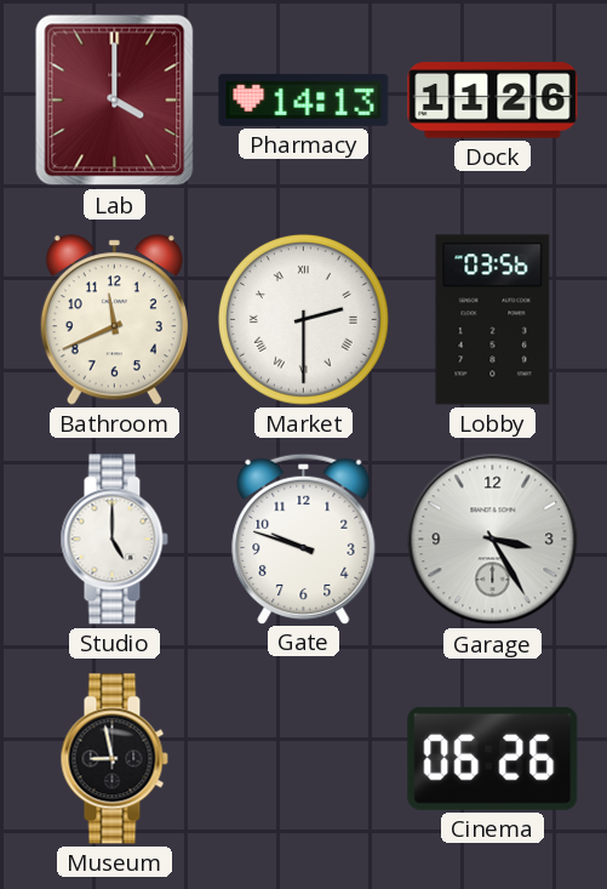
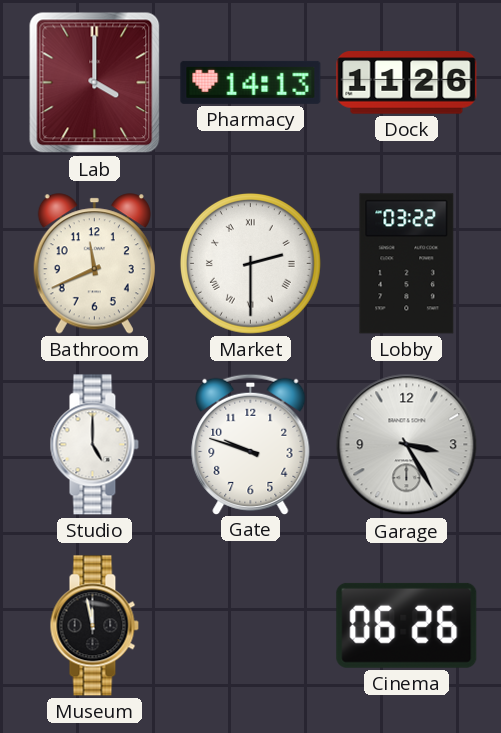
Lobby: 03:56 -> 03:22
Museum: 8:58 -> 11:58
